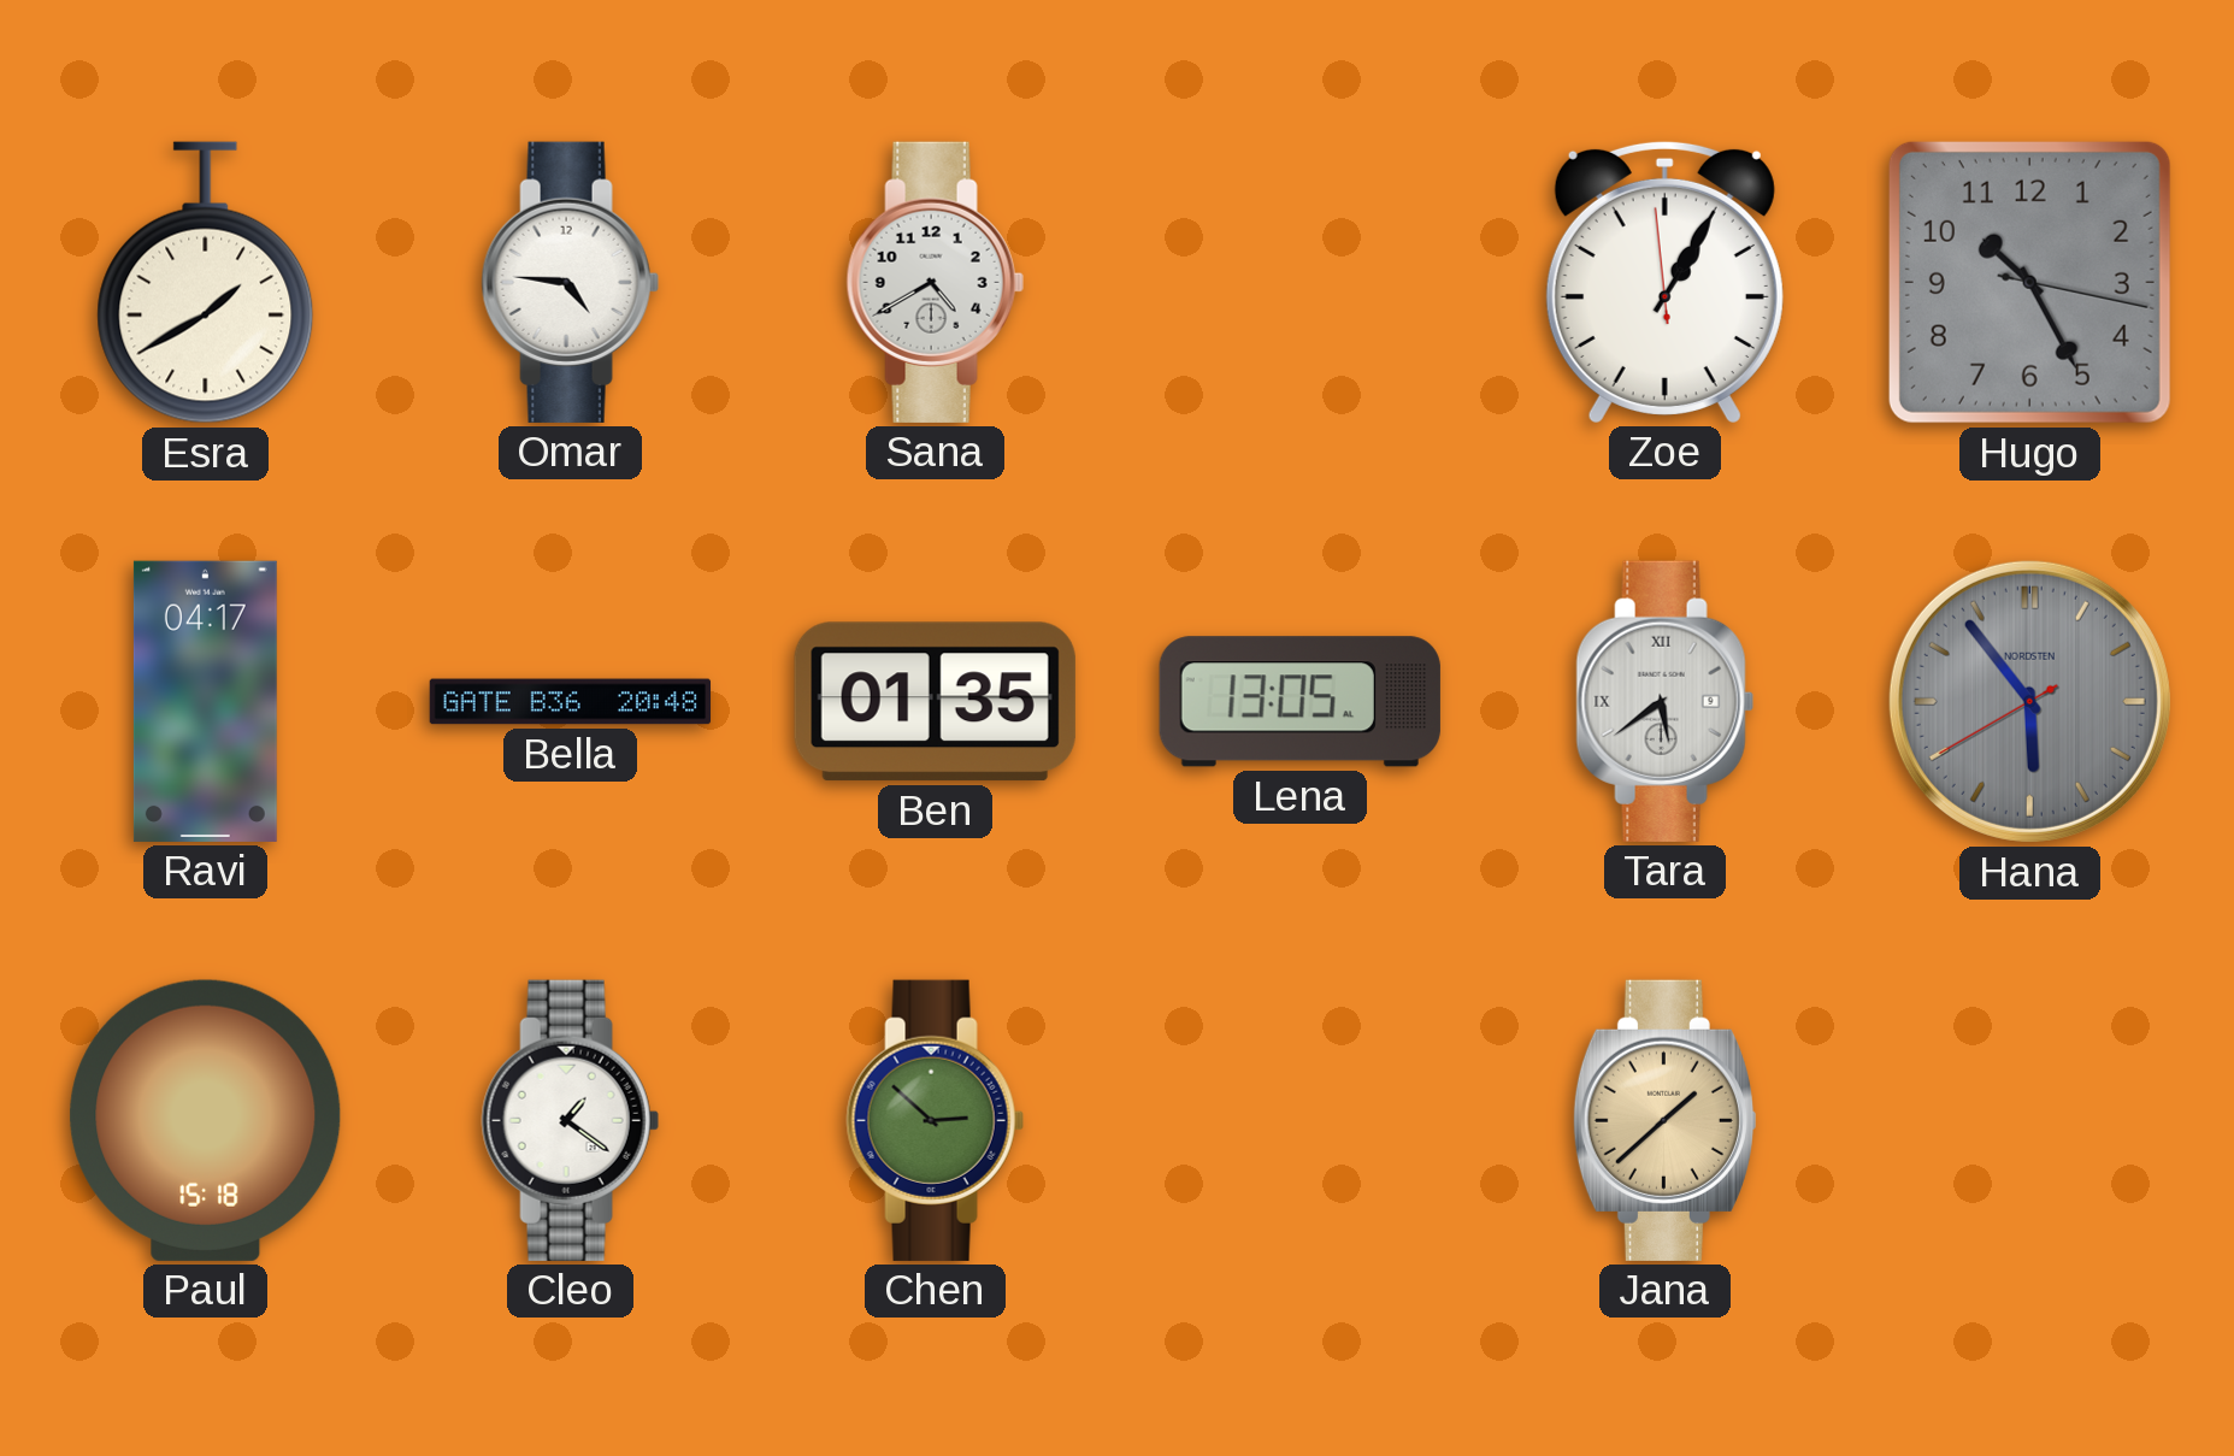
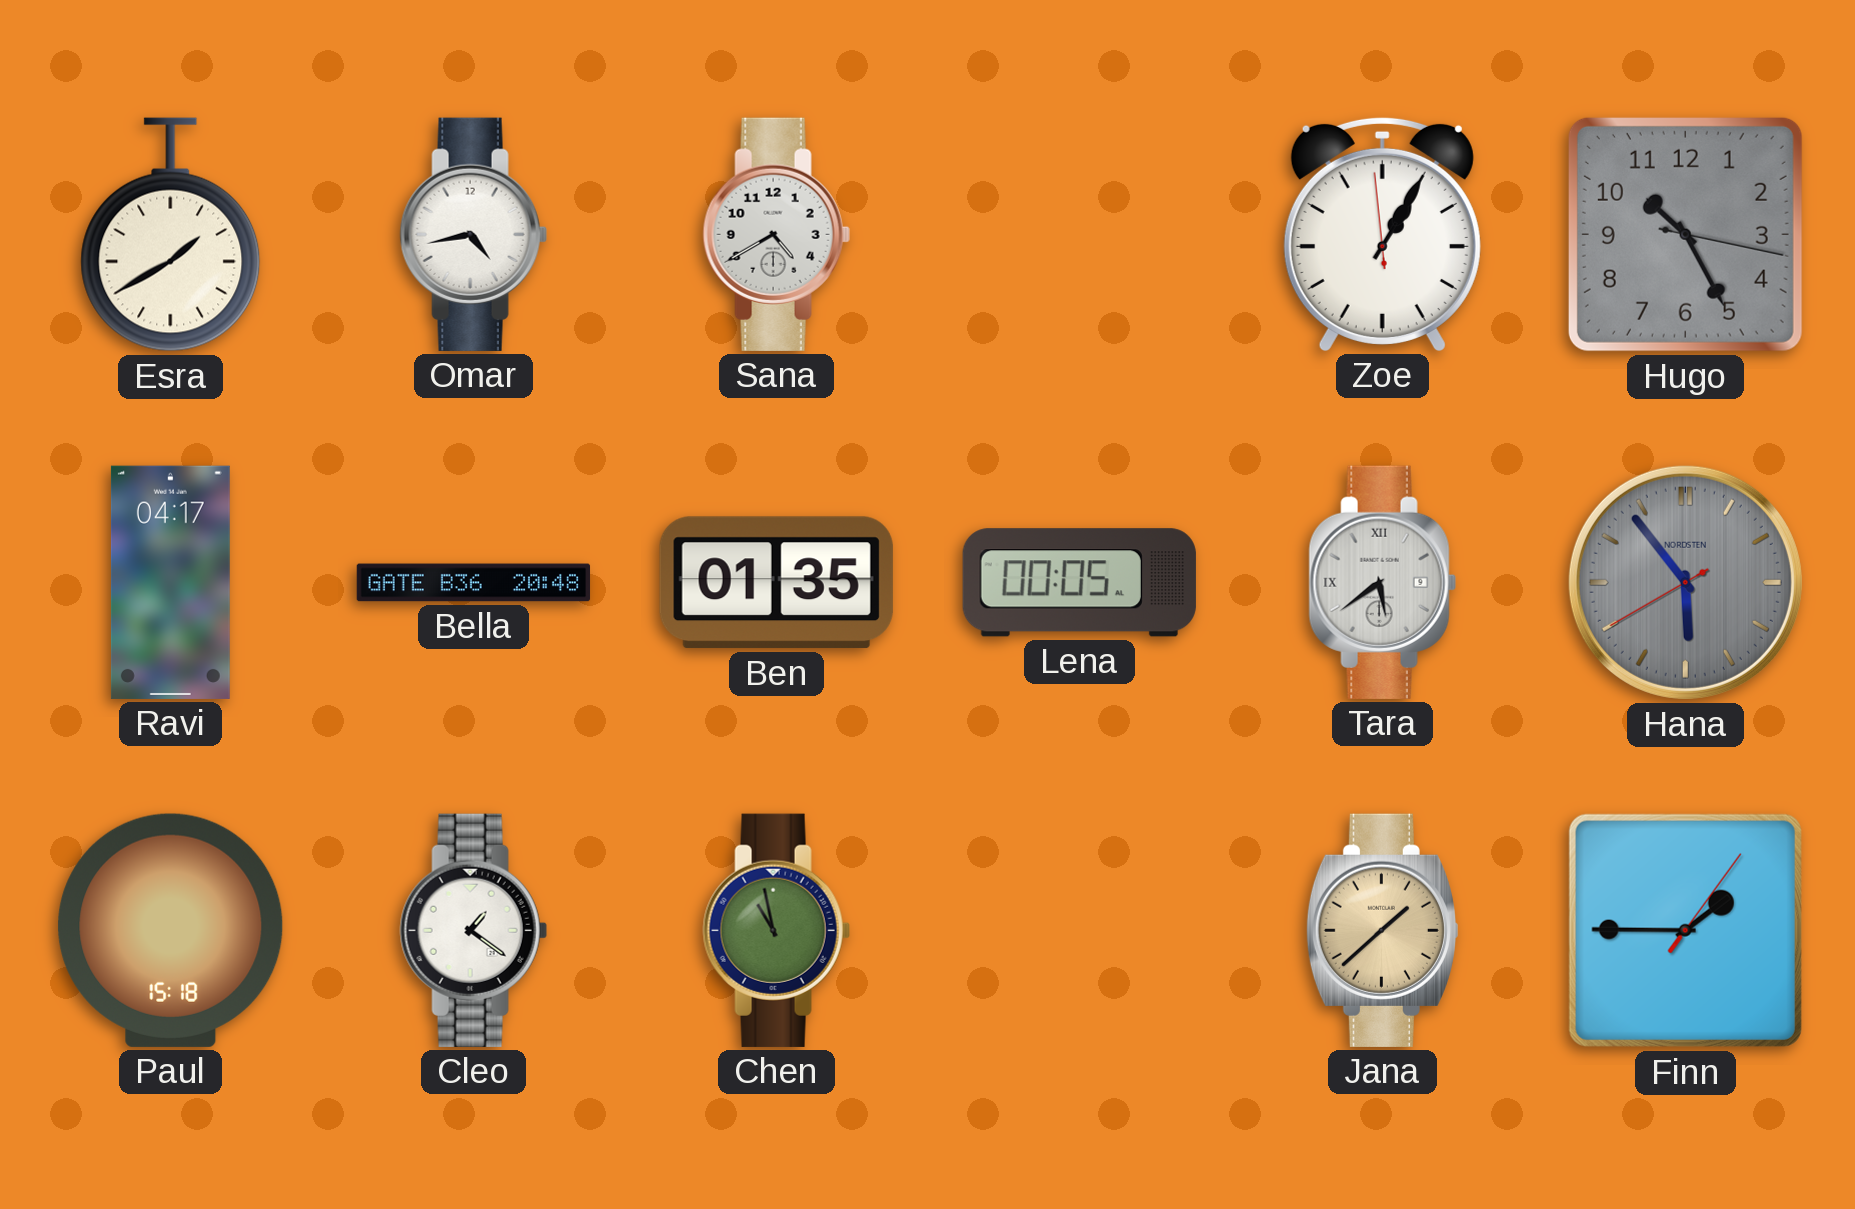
Omar: 4:46 -> 4:43
Lena: 13:05 -> 00:05
Chen: 2:52 -> 10:58
Finn: none -> 1:45
